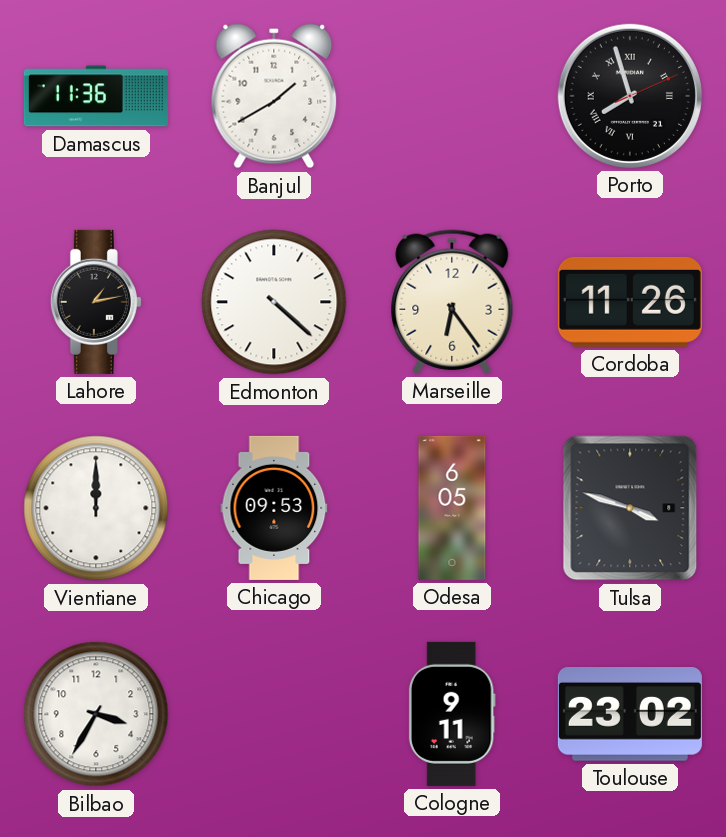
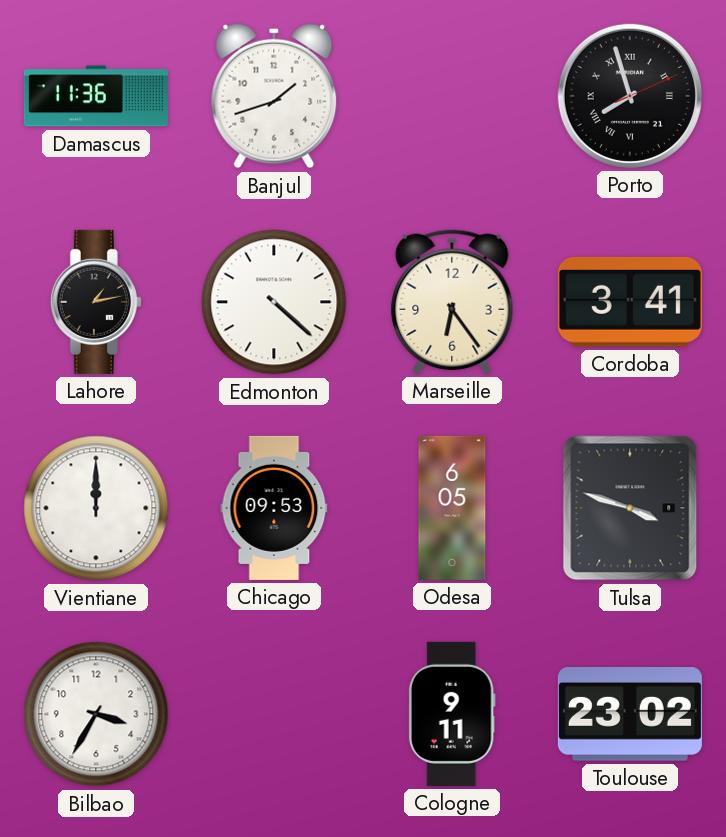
Banjul: 1:40 -> 1:42
Cordoba: 11:26 -> 3:41
